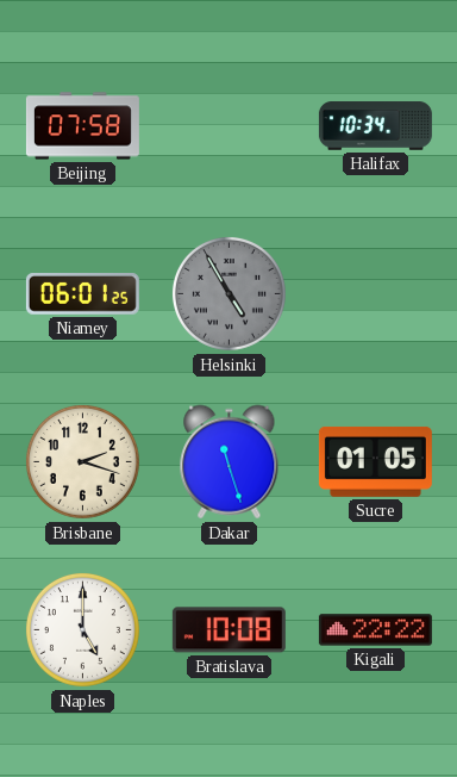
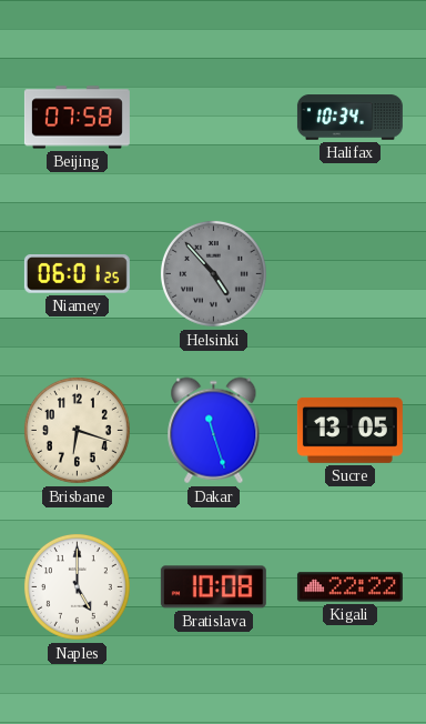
Helsinki: 4:55 -> 4:53
Brisbane: 2:18 -> 6:18
Sucre: 01:05 -> 13:05
